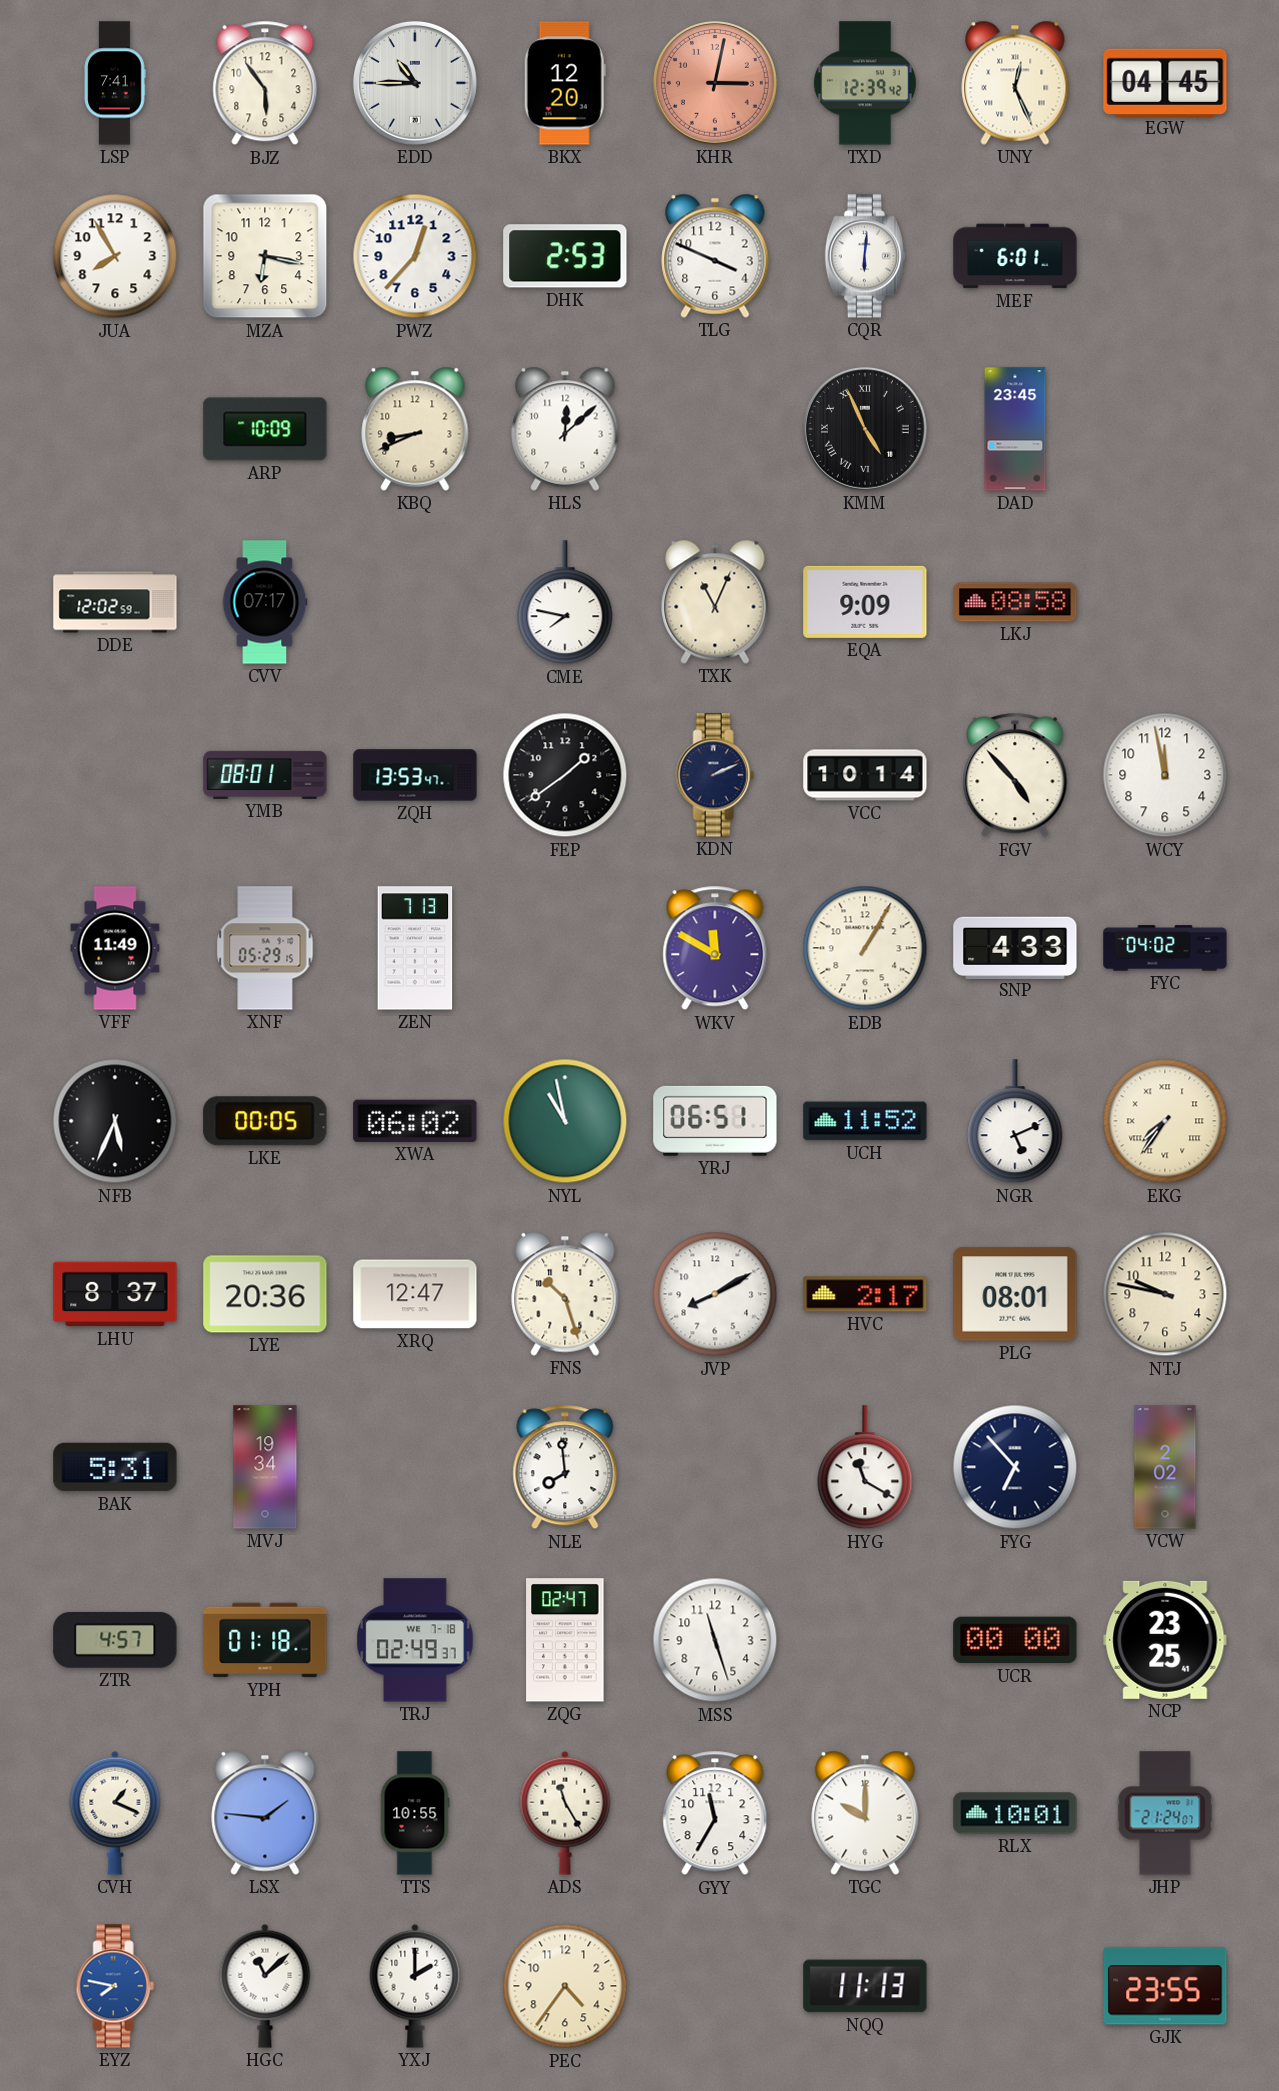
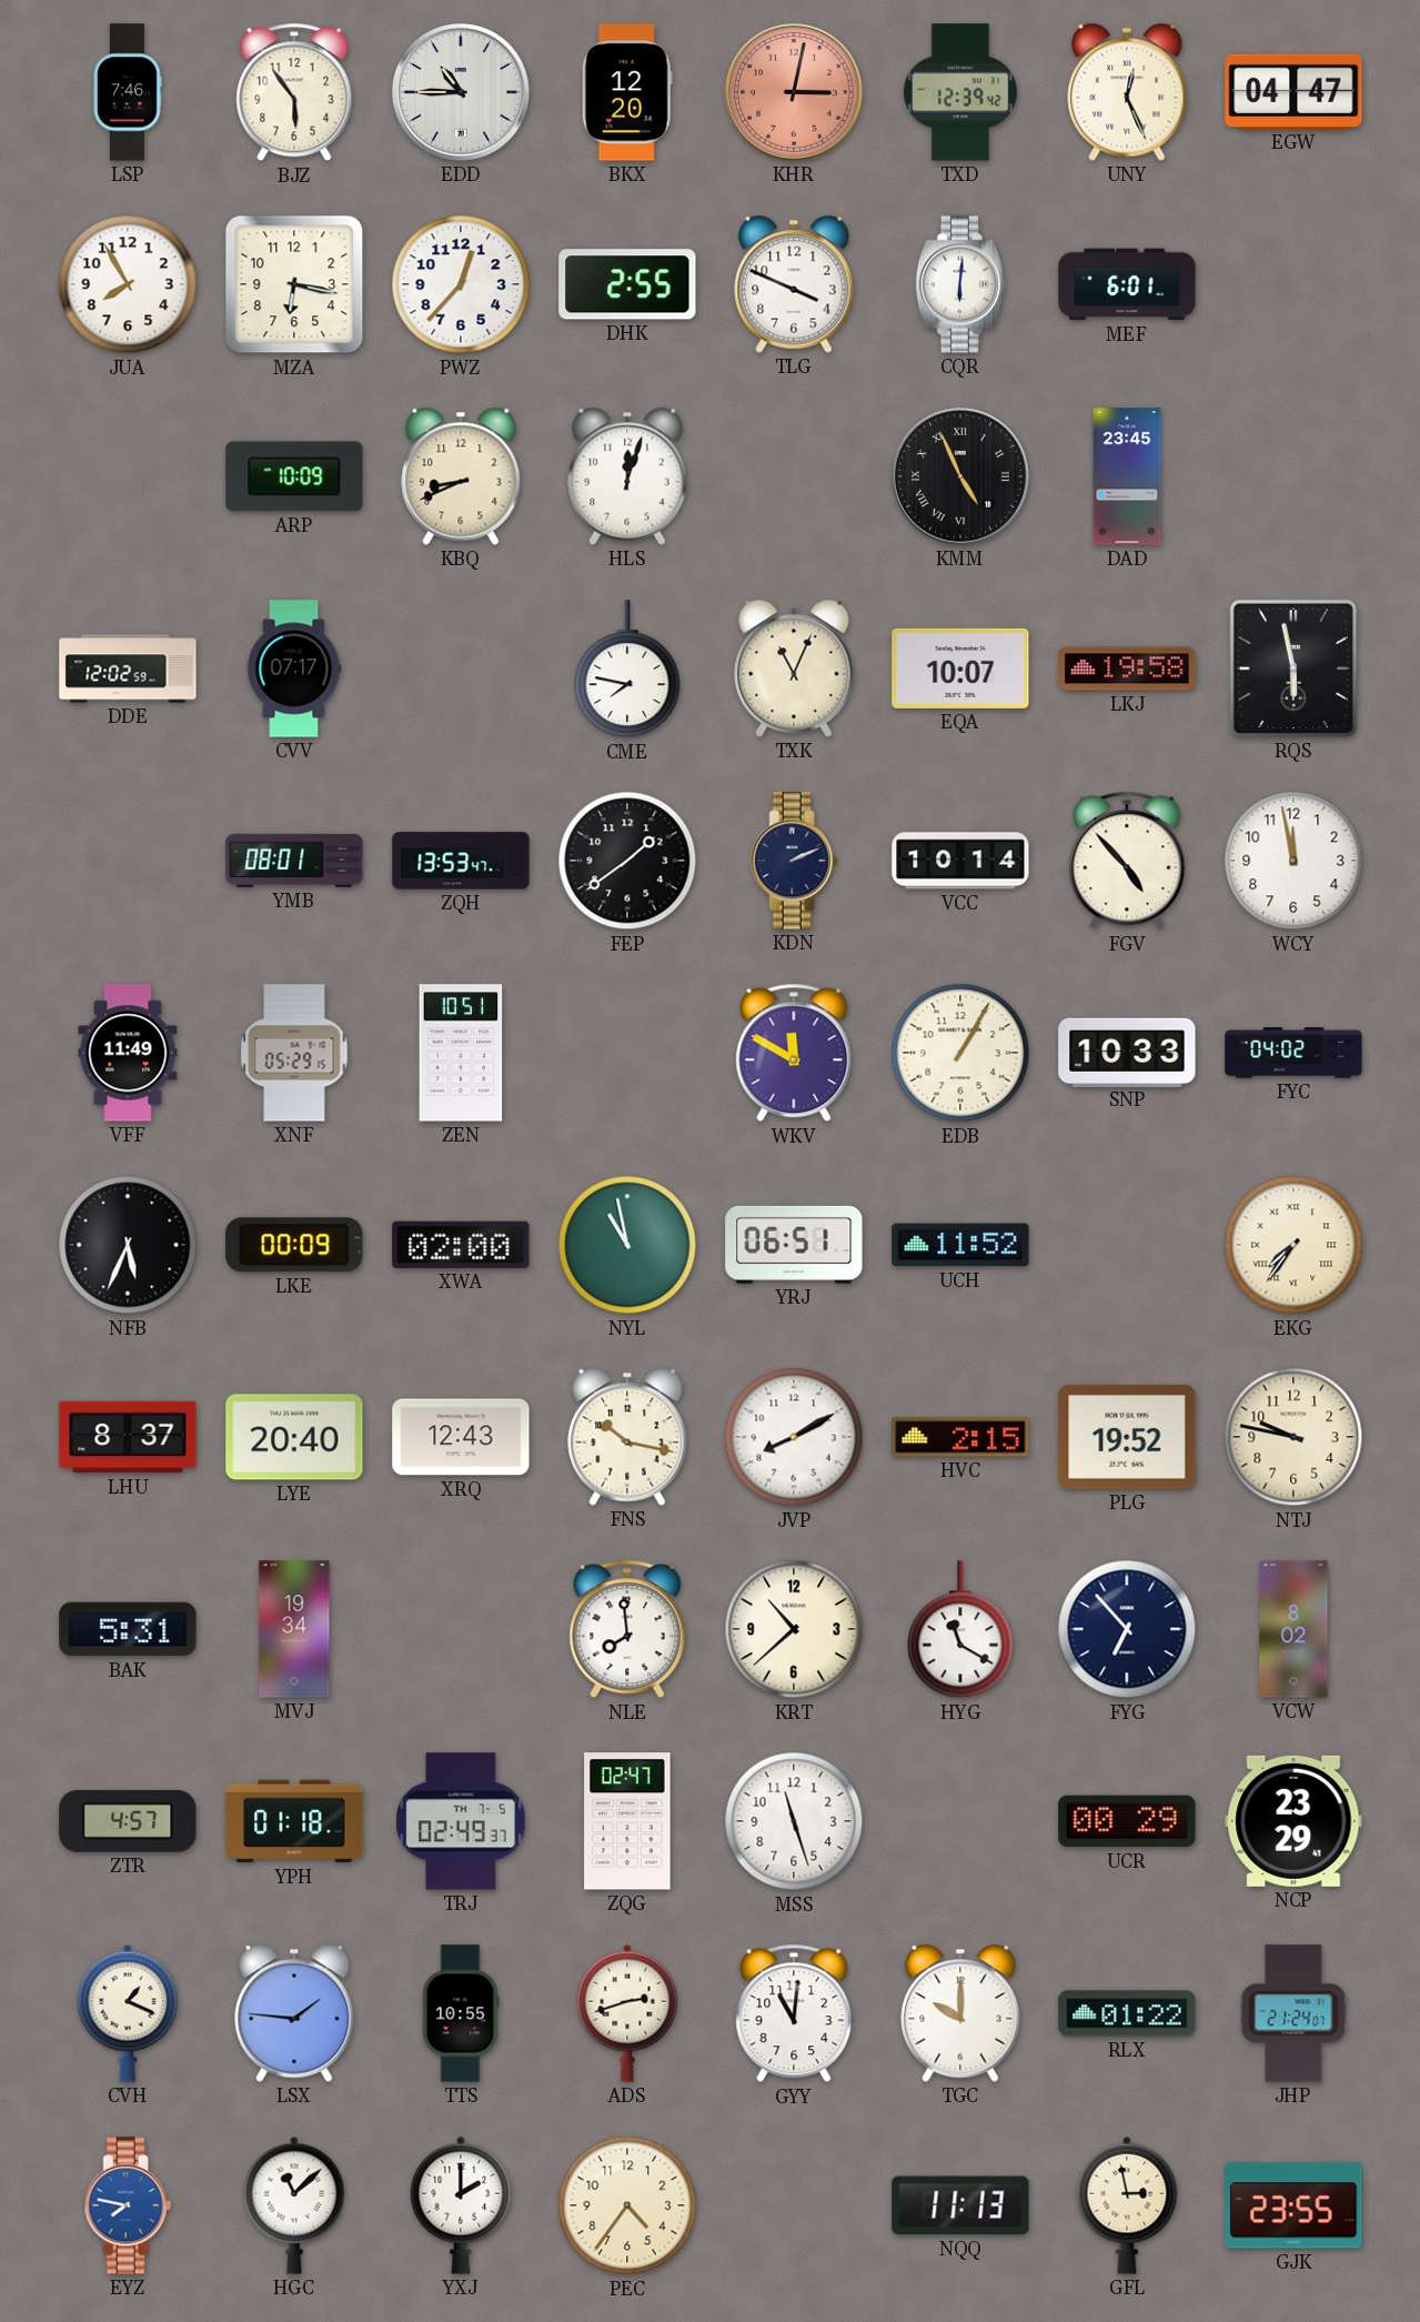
LSP: 7:41 -> 7:46
EGW: 04:45 -> 04:47
DHK: 2:53 -> 2:55
HLS: 12:08 -> 12:03
EQA: 9:09 -> 10:07
LKJ: 08:58 -> 19:58
RQS: none -> 5:58
ZEN: 7:13 -> 10:51
SNP: 4:33 -> 10:33
LKE: 00:05 -> 00:09
XWA: 06:02 -> 02:00
NGR: 5:11 -> none
LYE: 20:36 -> 20:40
XRQ: 12:47 -> 12:43
FNS: 10:27 -> 10:17
HVC: 2:17 -> 2:15
PLG: 08:01 -> 19:52
KRT: none -> 10:38
VCW: 2:02 -> 8:02
TRJ date: WE 7-18 -> TH 7-5
UCR: 00:00 -> 00:29
NCP: 23:25 -> 23:29
ADS: 11:25 -> 2:42
GYY: 11:35 -> 11:01
RLX: 10:01 -> 01:22
GFL: none -> 2:58
